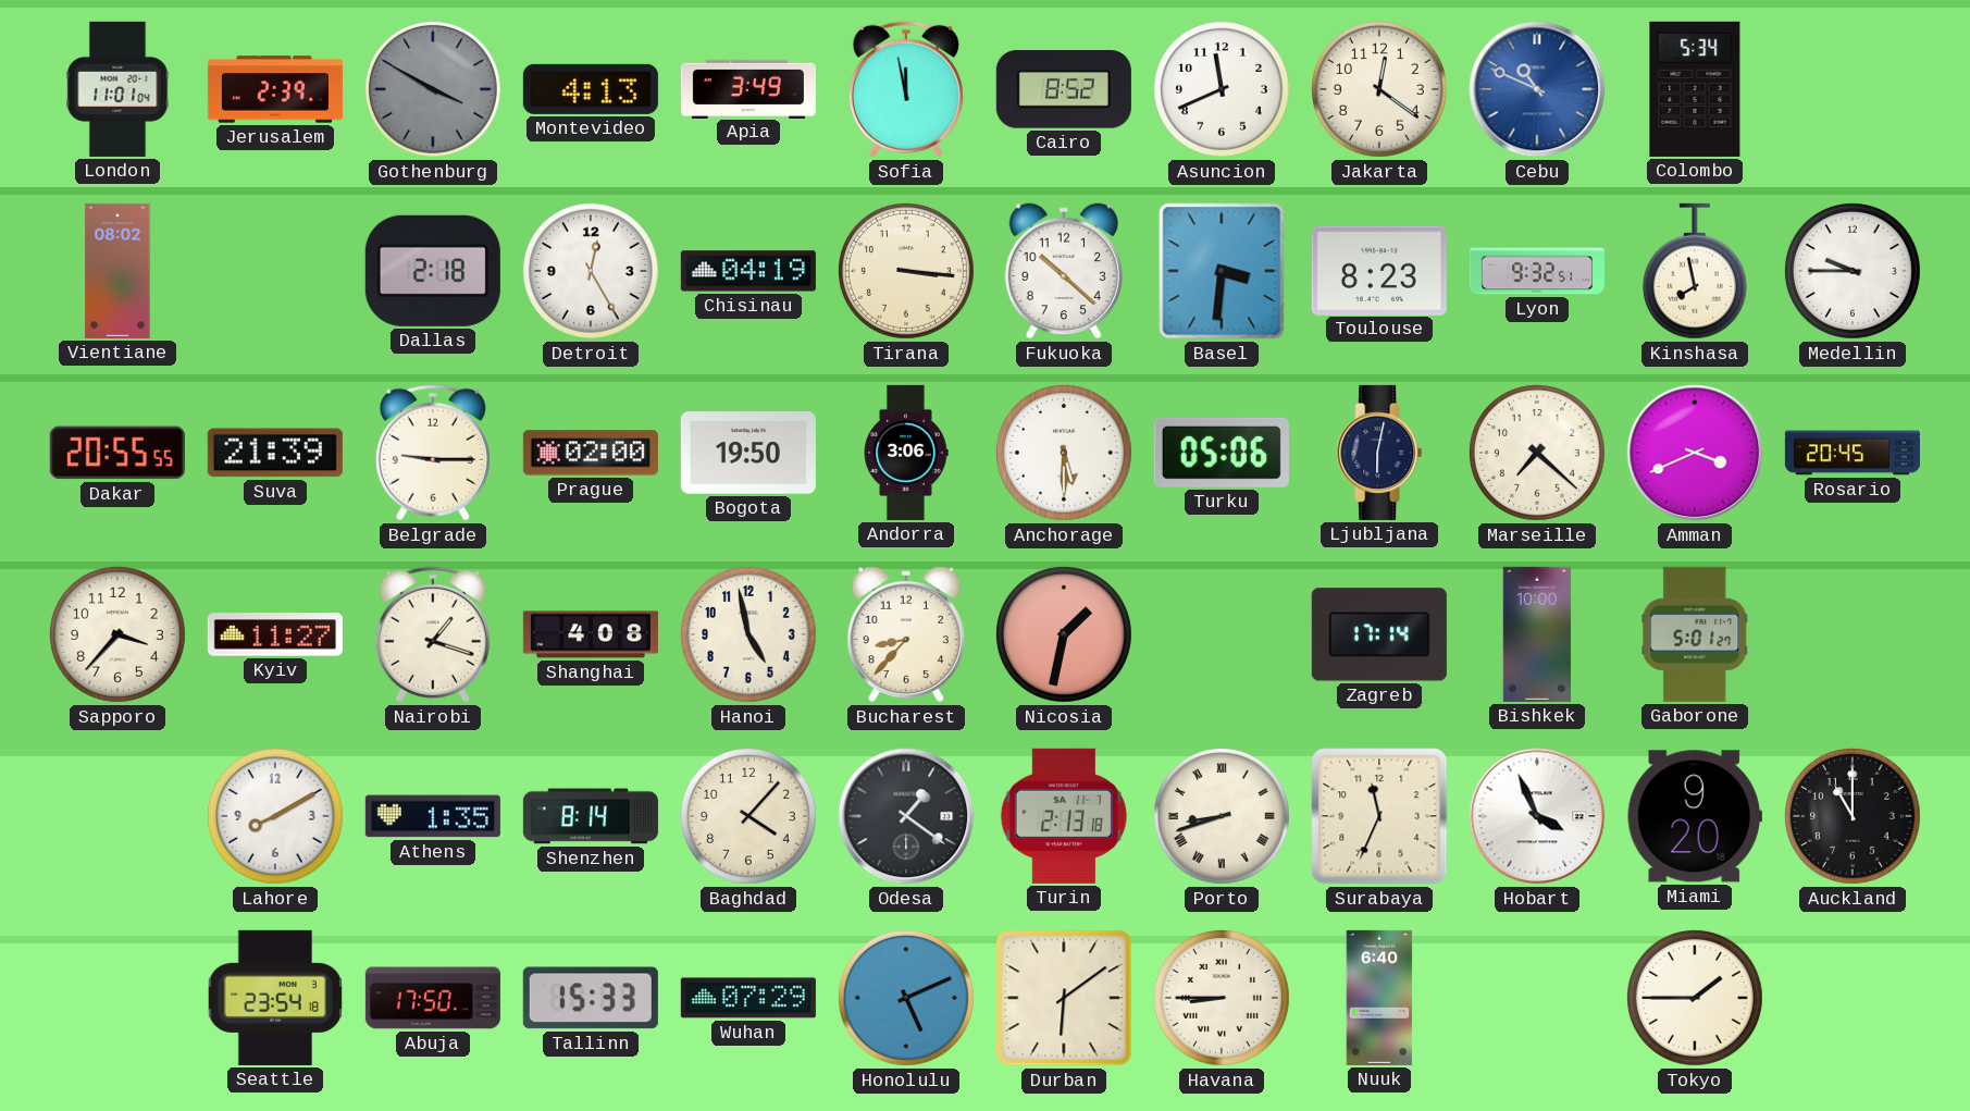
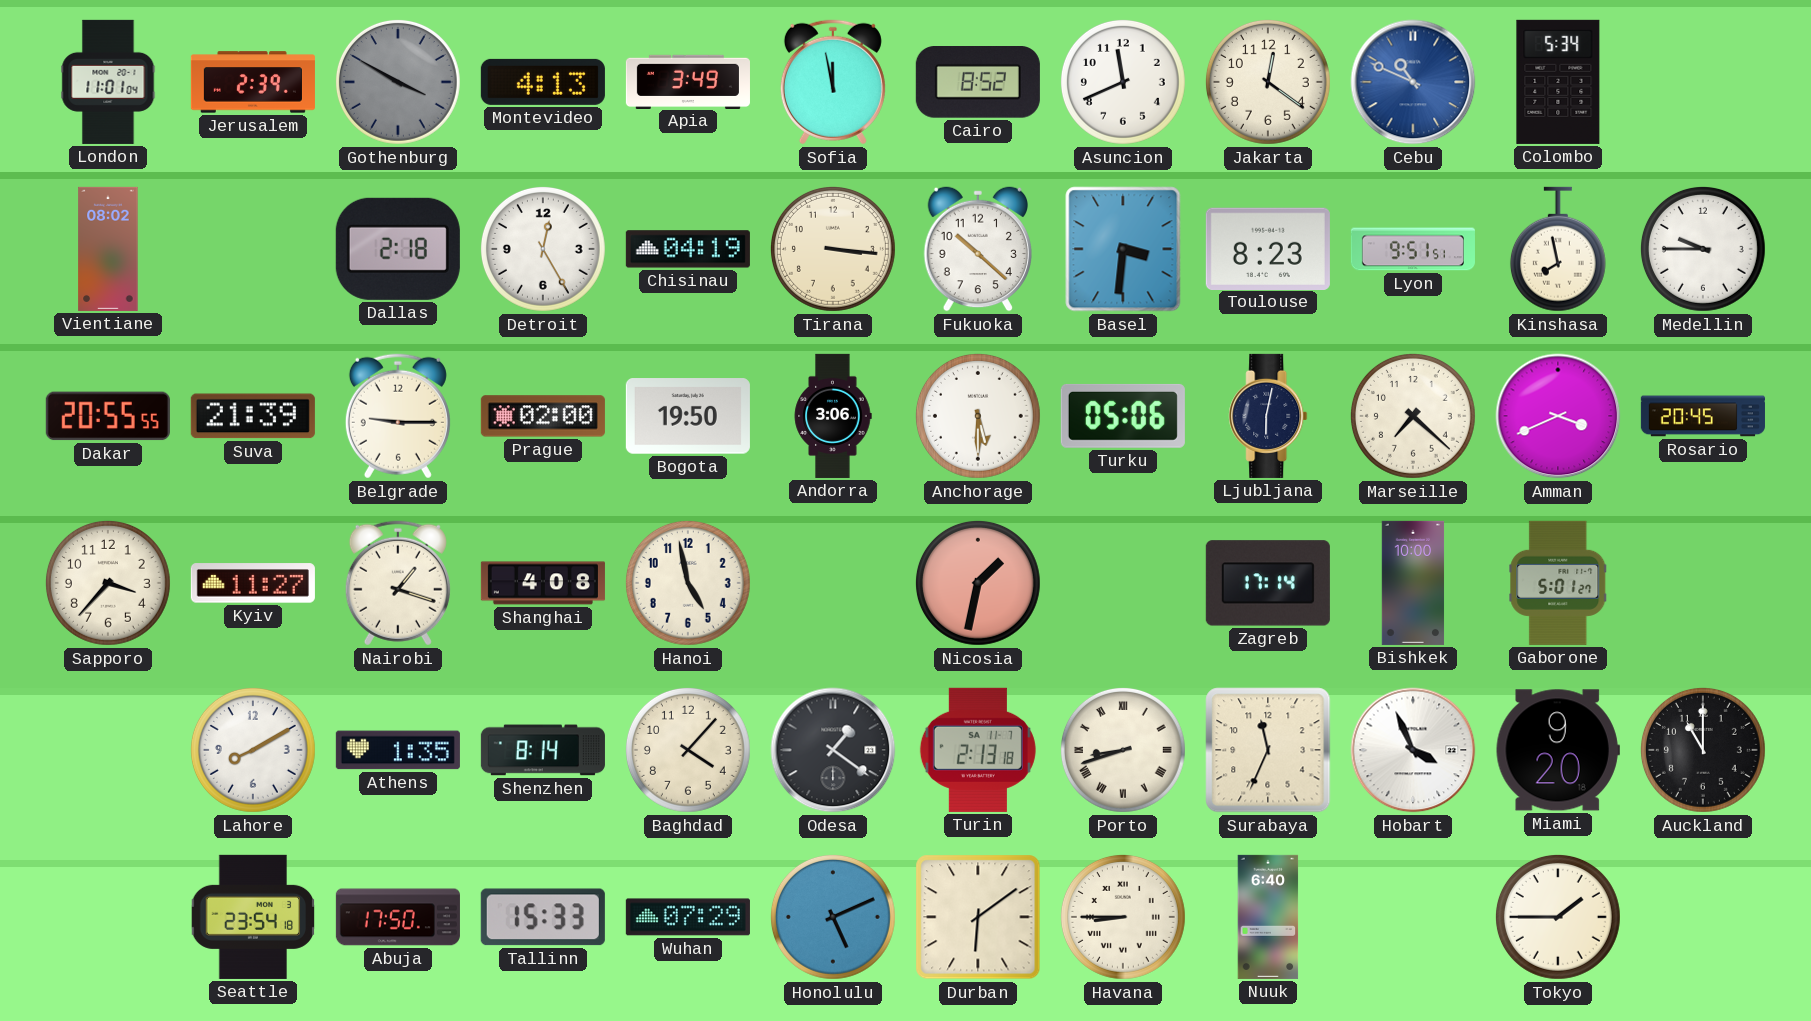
Lyon: 9:32 -> 9:51
Bucharest: 8:37 -> none
